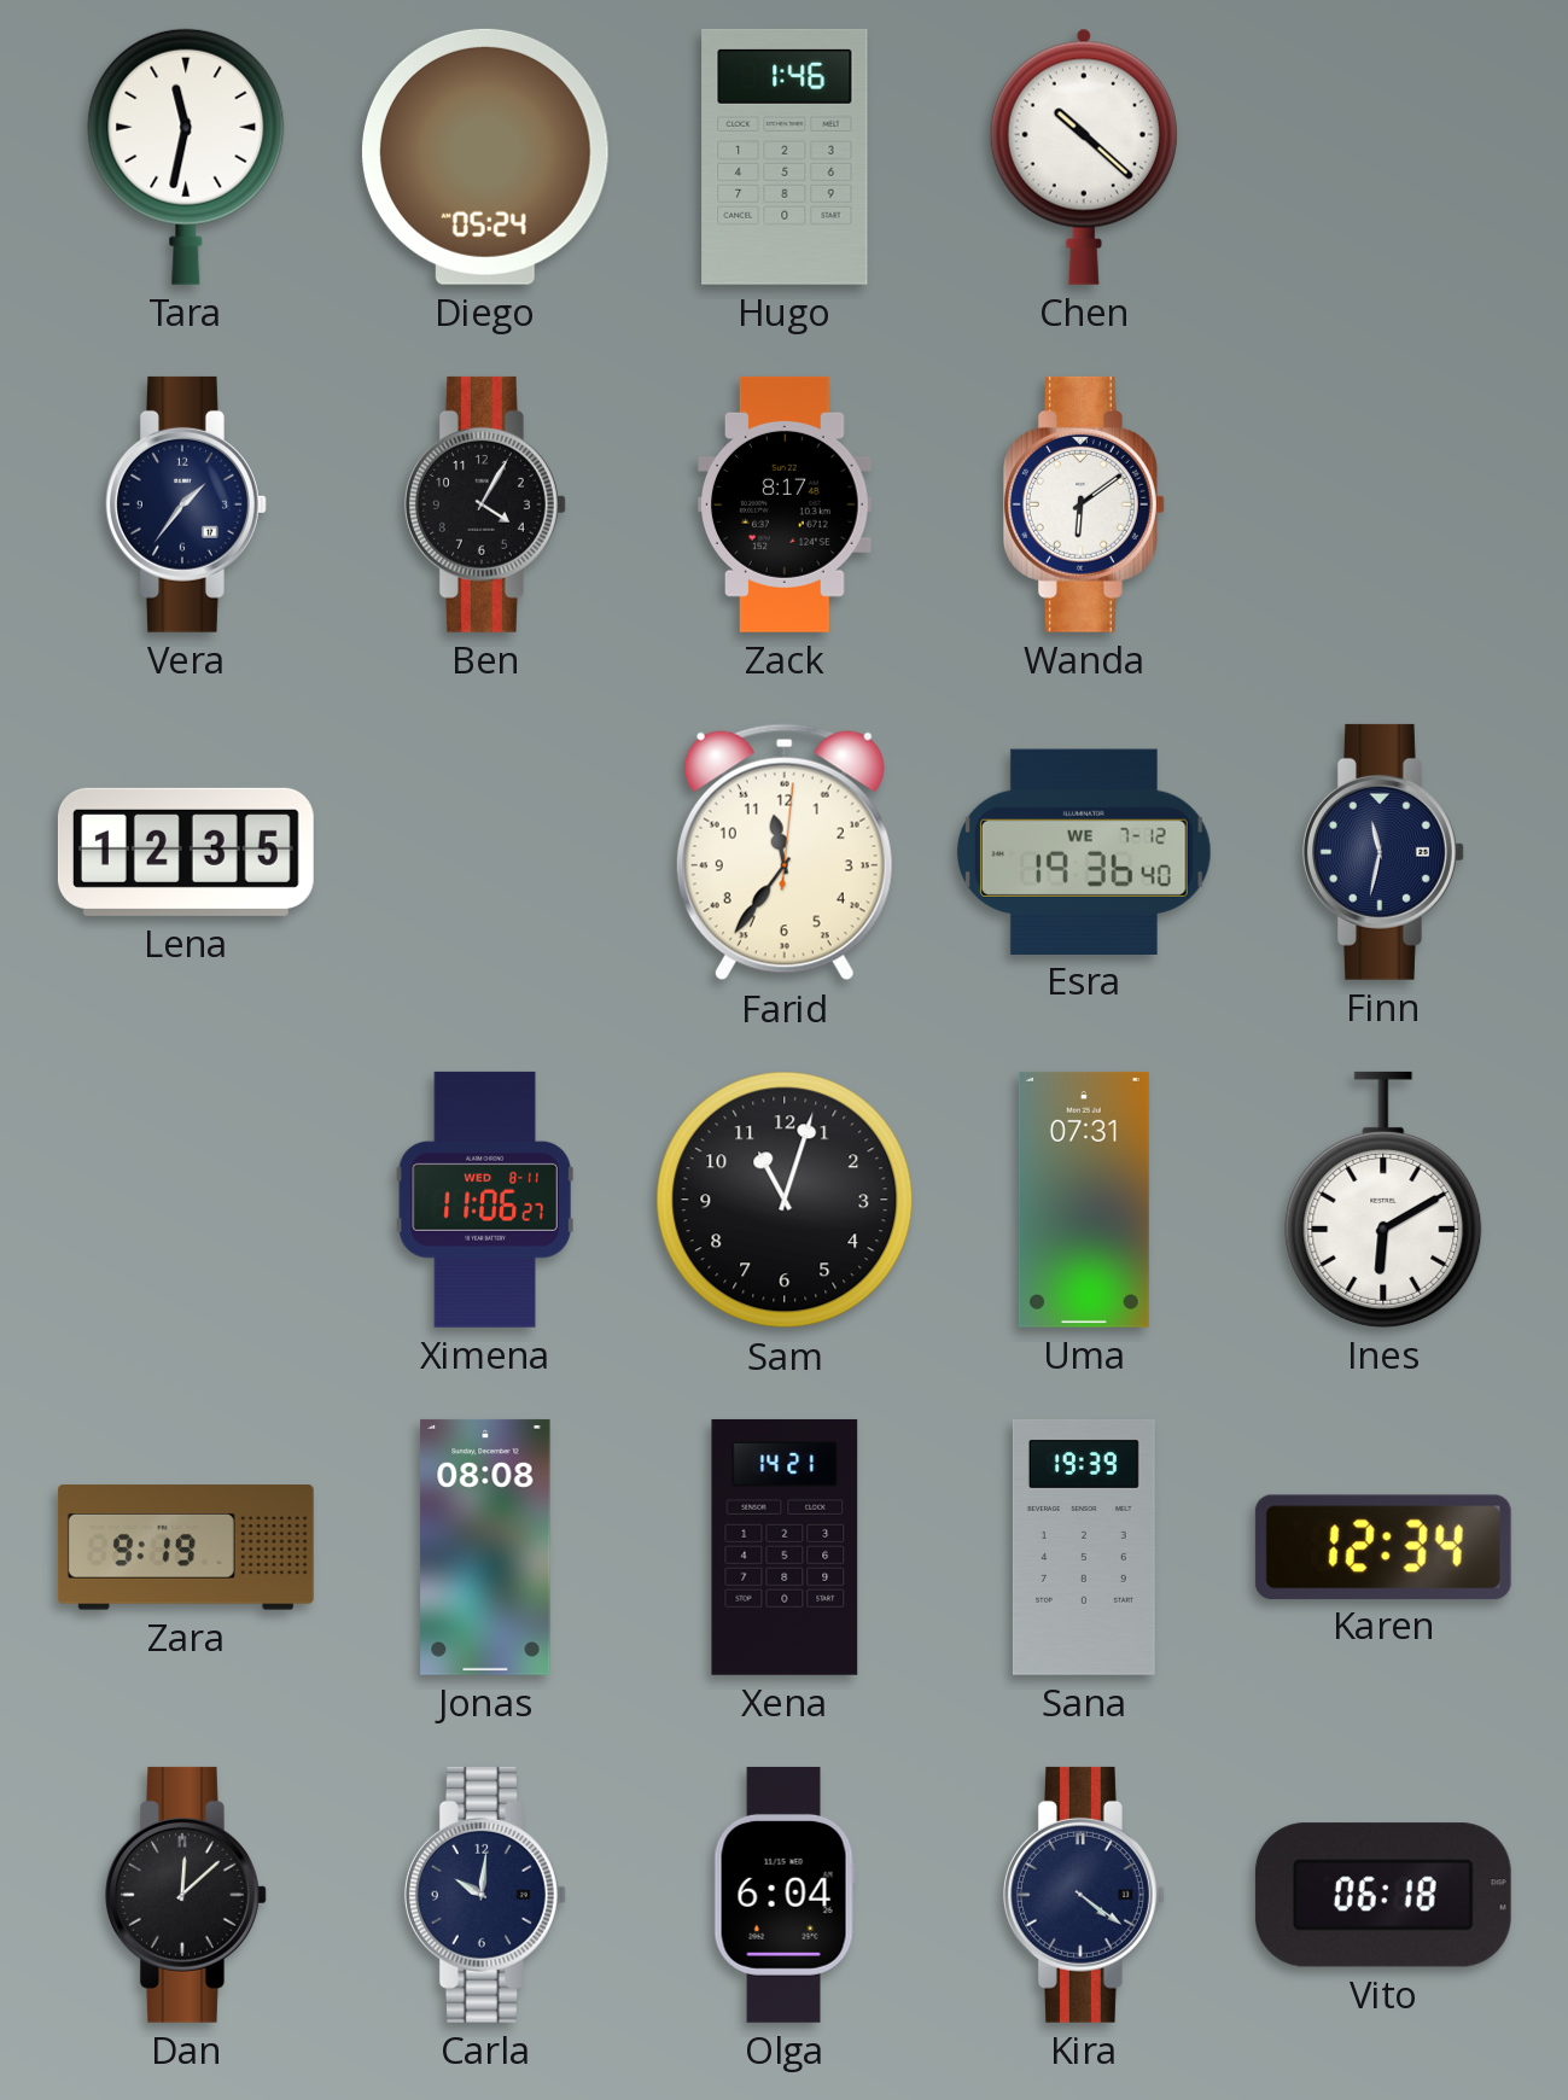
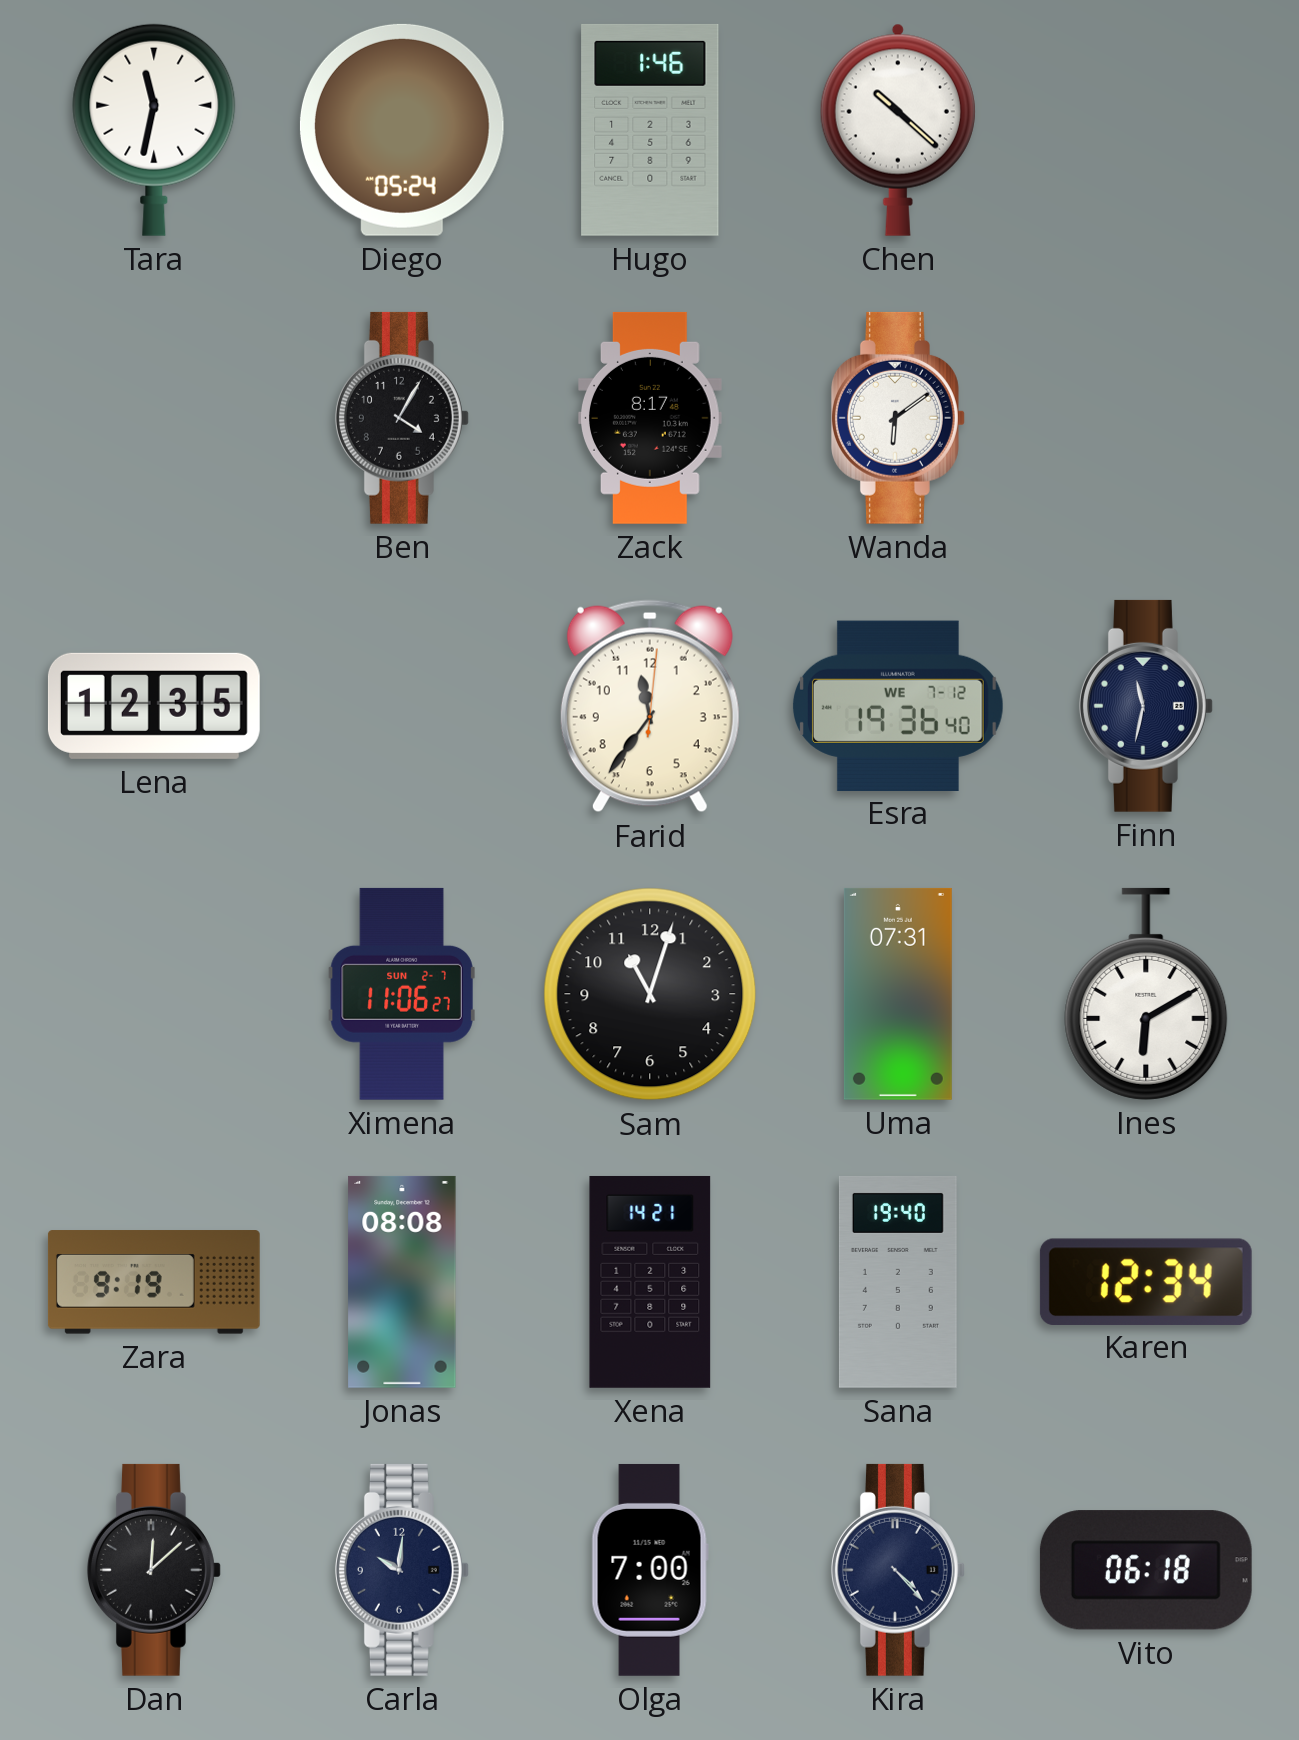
Vera: 1:36 -> none
Ximena date: WED 8-11 -> SUN 2-7
Sana: 19:39 -> 19:40
Olga: 6:04 -> 7:00
Kira: 4:21 -> 4:23
